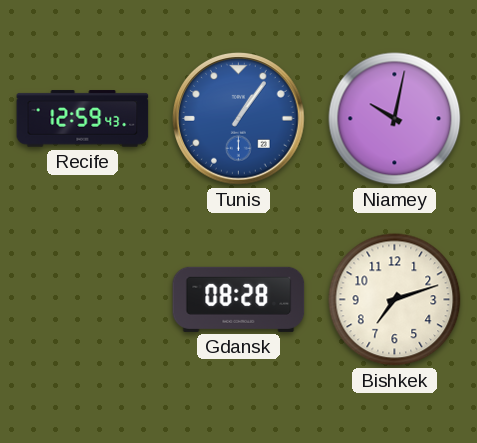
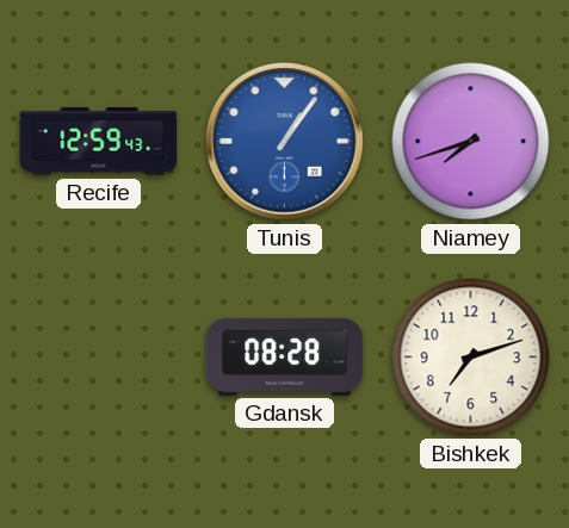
Niamey: 10:02 -> 7:42
